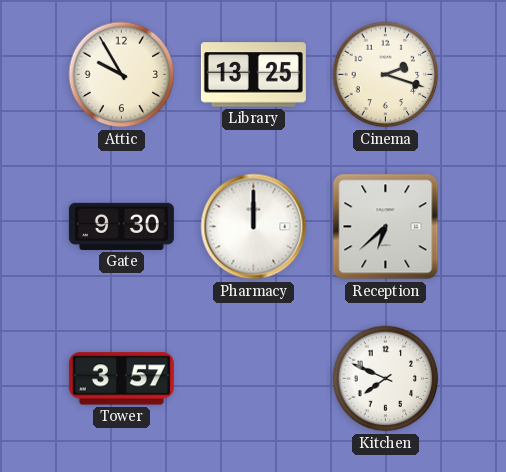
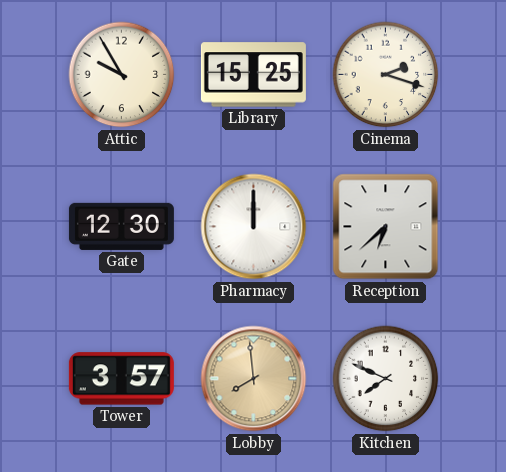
Library: 13:25 -> 15:25
Gate: 9:30 -> 12:30
Lobby: none -> 7:59
